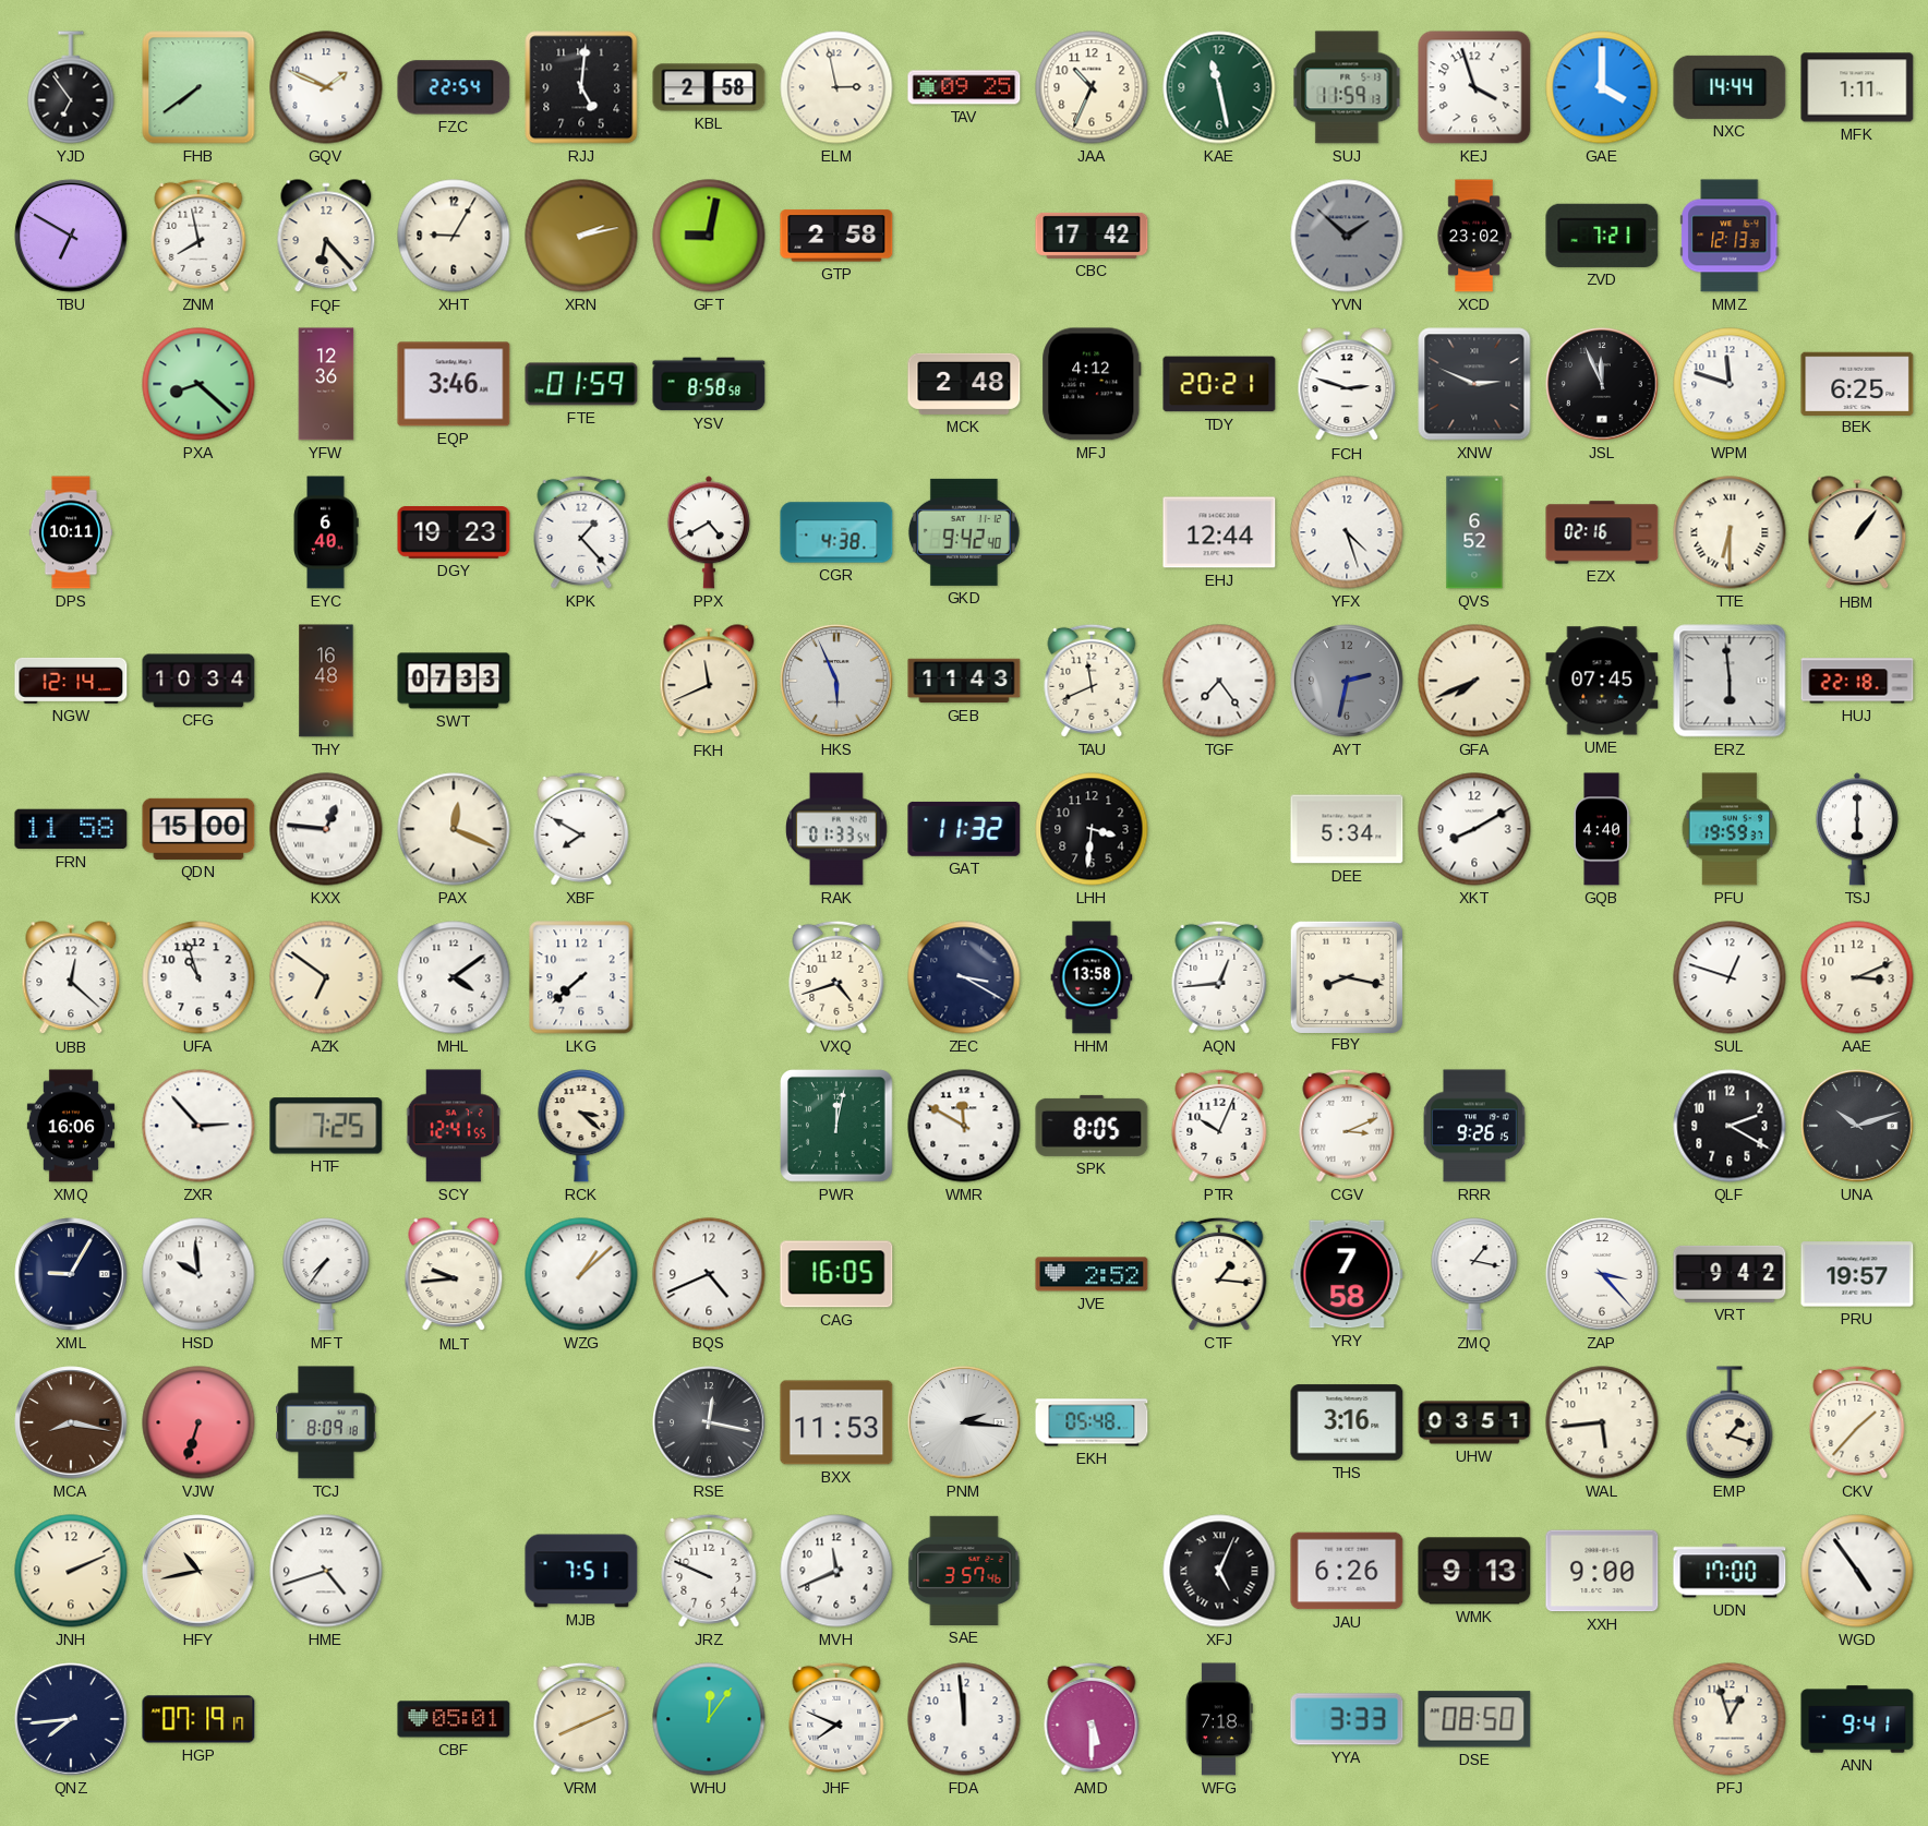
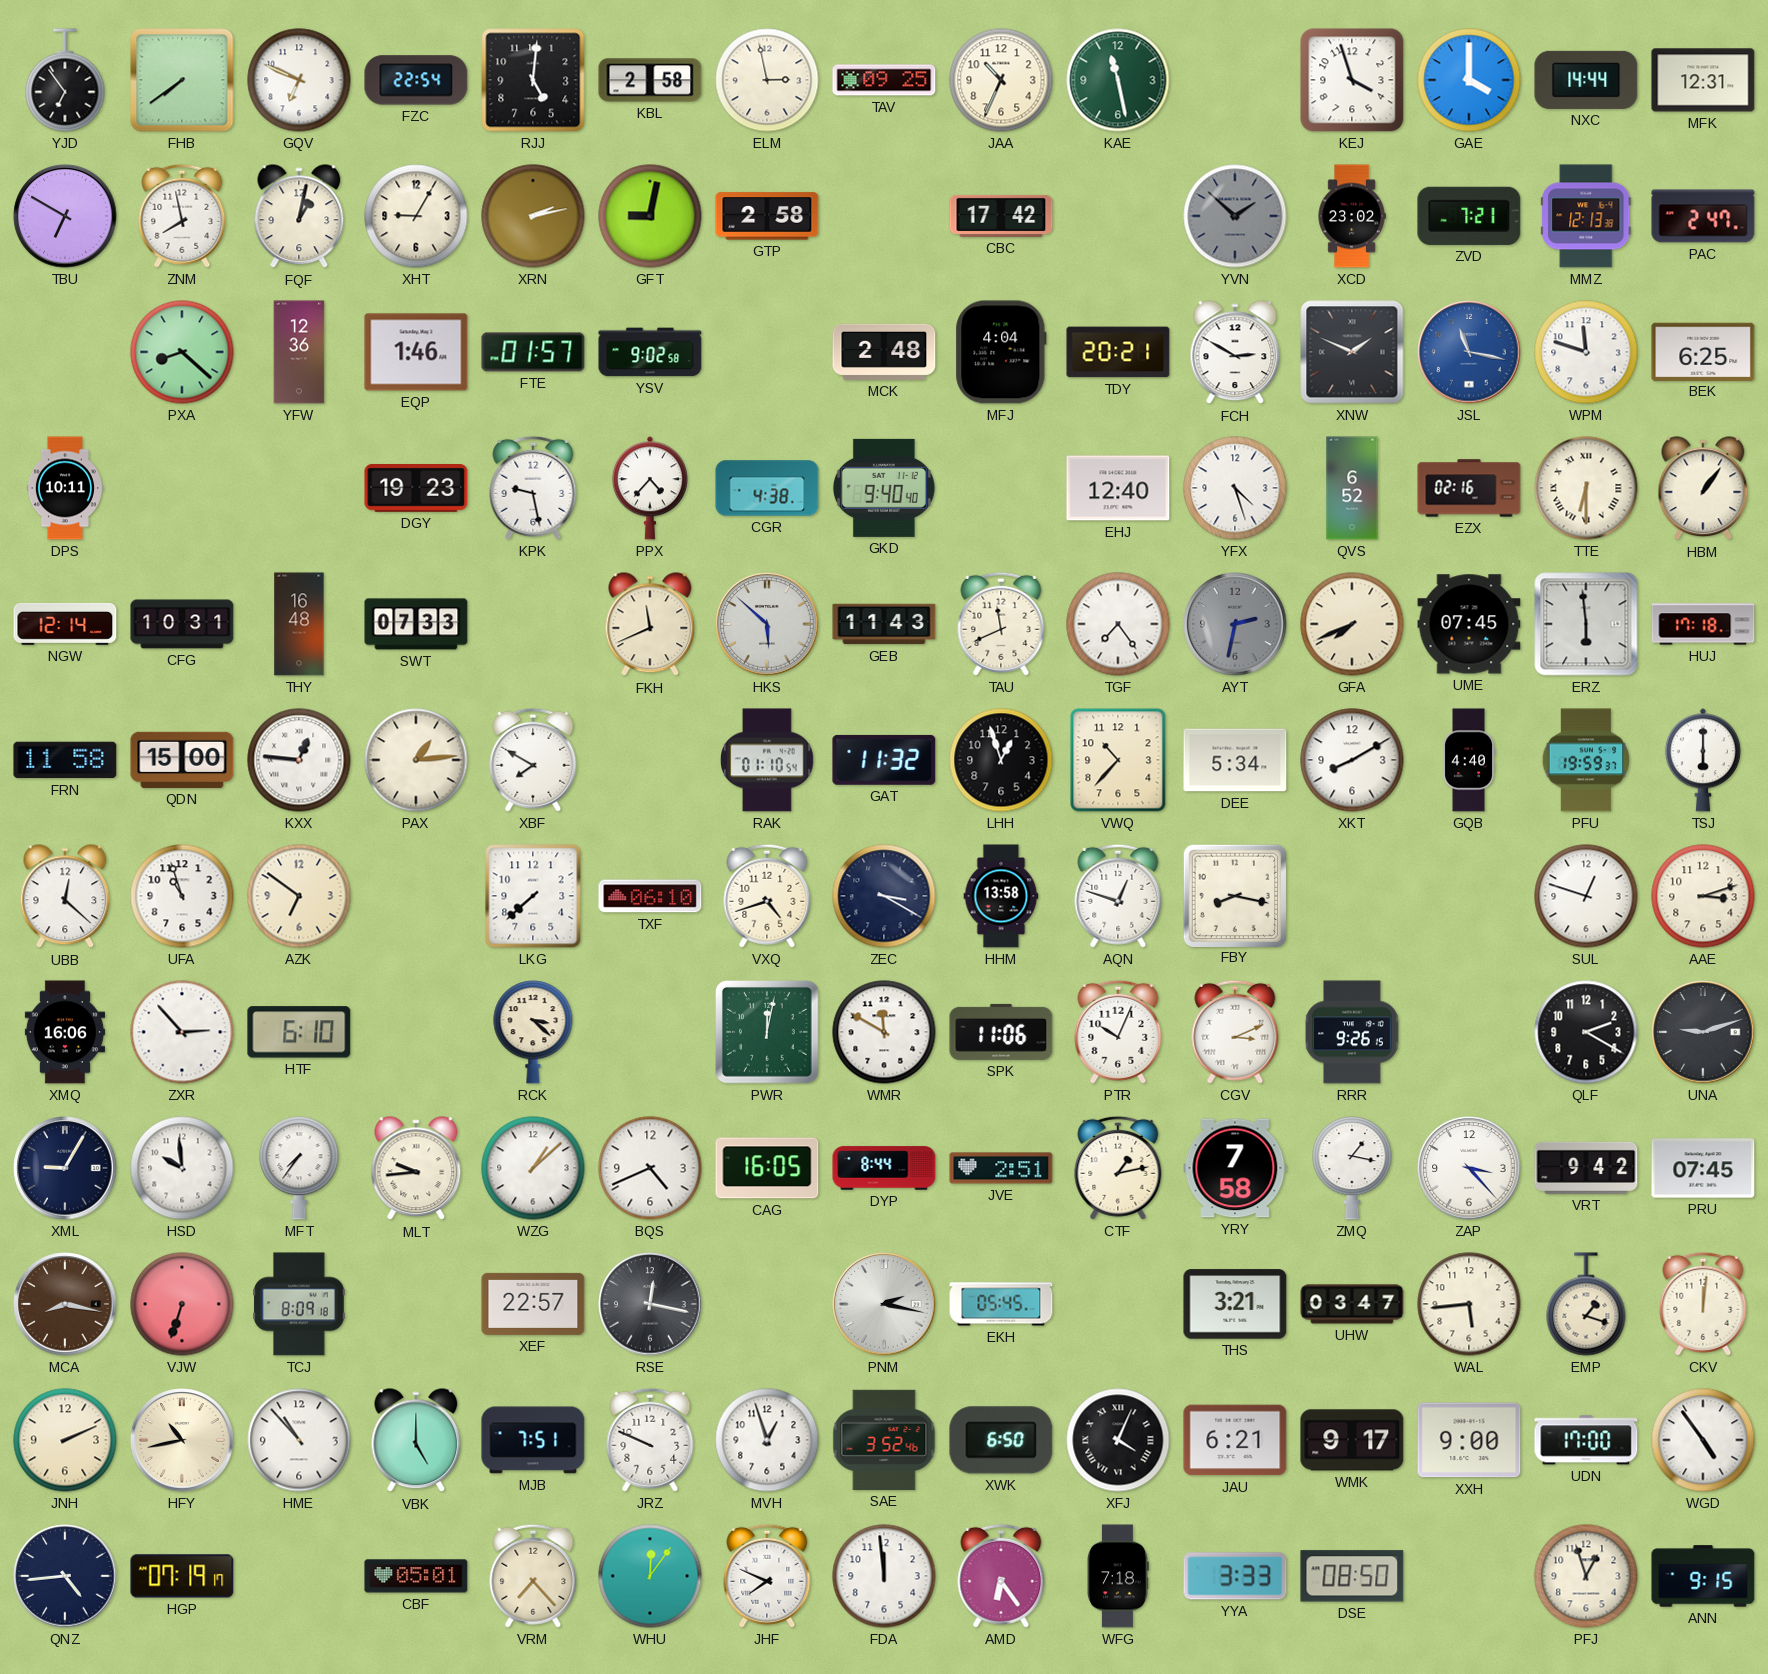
GQV: 1:49 -> 6:49
SUJ: 11:59 -> none
MFK: 1:11 -> 12:31
FQF: 6:23 -> 1:02
PAC: none -> 2:47
EQP: 3:46 -> 1:46
FTE: 01:59 -> 01:57
YSV: 8:58 -> 9:02
MFJ: 4:12 -> 4:04
FCH: 2:48 -> 2:50
XNW: 2:49 -> 1:49
JSL: 11:56 -> 11:17
JSL dial: black -> blue
EYC: 6:40 -> none
KPK: 1:23 -> 9:28
PPX: 4:40 -> 4:37
GKD: 9:42 -> 9:40
EHJ: 12:44 -> 12:40
CFG: 10:34 -> 10:31
HKS: 5:56 -> 5:52
HUJ: 22:18 -> 17:18
PAX: 12:19 -> 1:14
RAK: 01:33 -> 01:10
LHH: 3:31 -> 12:57
VWQ: none -> 10:37
MHL: 4:09 -> none
TXF: none -> 06:10
AQN: 12:44 -> 12:48
AAE: 3:11 -> 3:12
HTF: 7:25 -> 6:10
SCY: 12:41 -> none
SPK: 8:05 -> 11:06
UNA: 10:12 -> 9:12
DYP: none -> 8:44
JVE: 2:52 -> 2:51
CTF: 1:16 -> 1:13
PRU: 19:57 -> 07:45
XEF: none -> 22:57
BXX: 11:53 -> none
PNM: 2:16 -> 2:17
EKH: 05:48 -> 05:45
THS: 3:16 -> 3:21
UHW: 03:51 -> 03:47
CKV: 1:37 -> 12:01
HME: 4:42 -> 10:53
VBK: none -> 5:00
MVH: 11:41 -> 12:57
SAE: 3:57 -> 3:52
XWK: none -> 6:50
XFJ: 5:04 -> 4:04
JAU: 6:26 -> 6:21
WMK: 9:13 -> 9:17
QNZ: 7:44 -> 4:44
VRM: 8:11 -> 7:23
AMD: 5:30 -> 6:24
ANN: 9:41 -> 9:15
